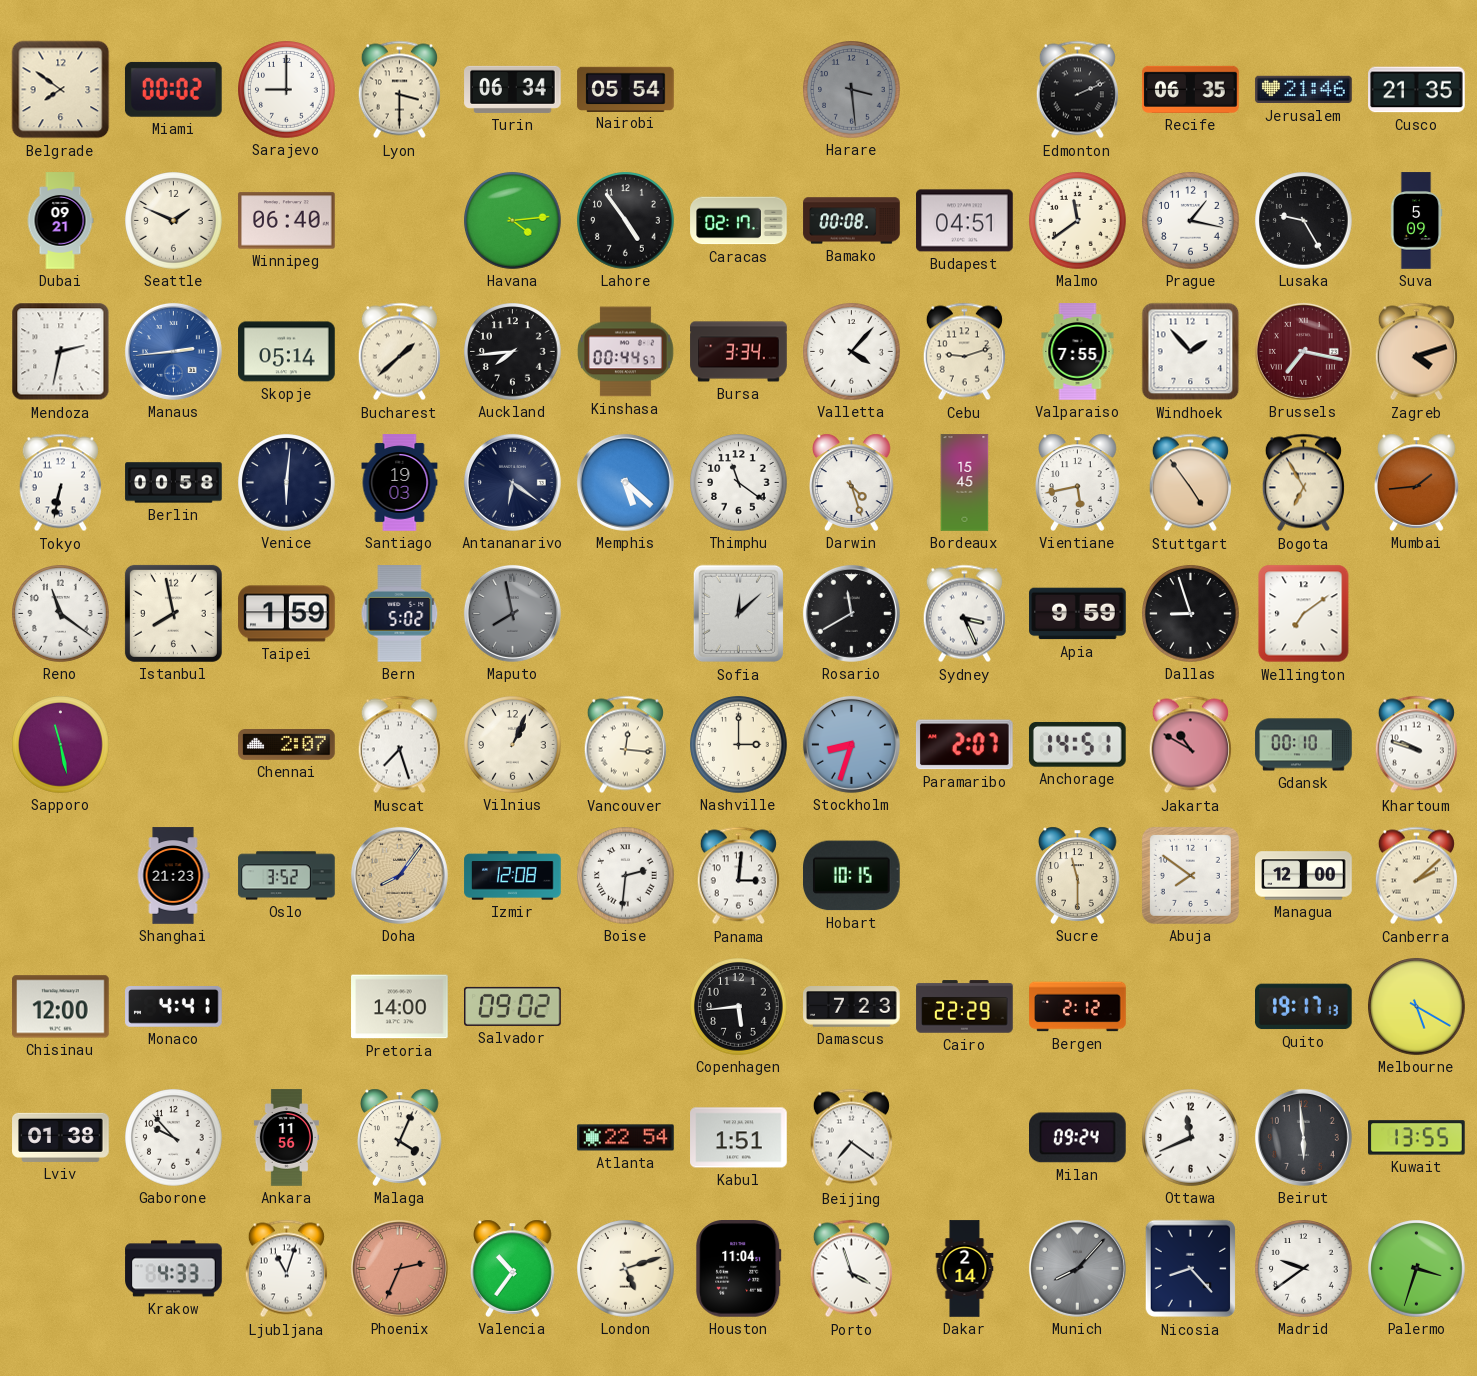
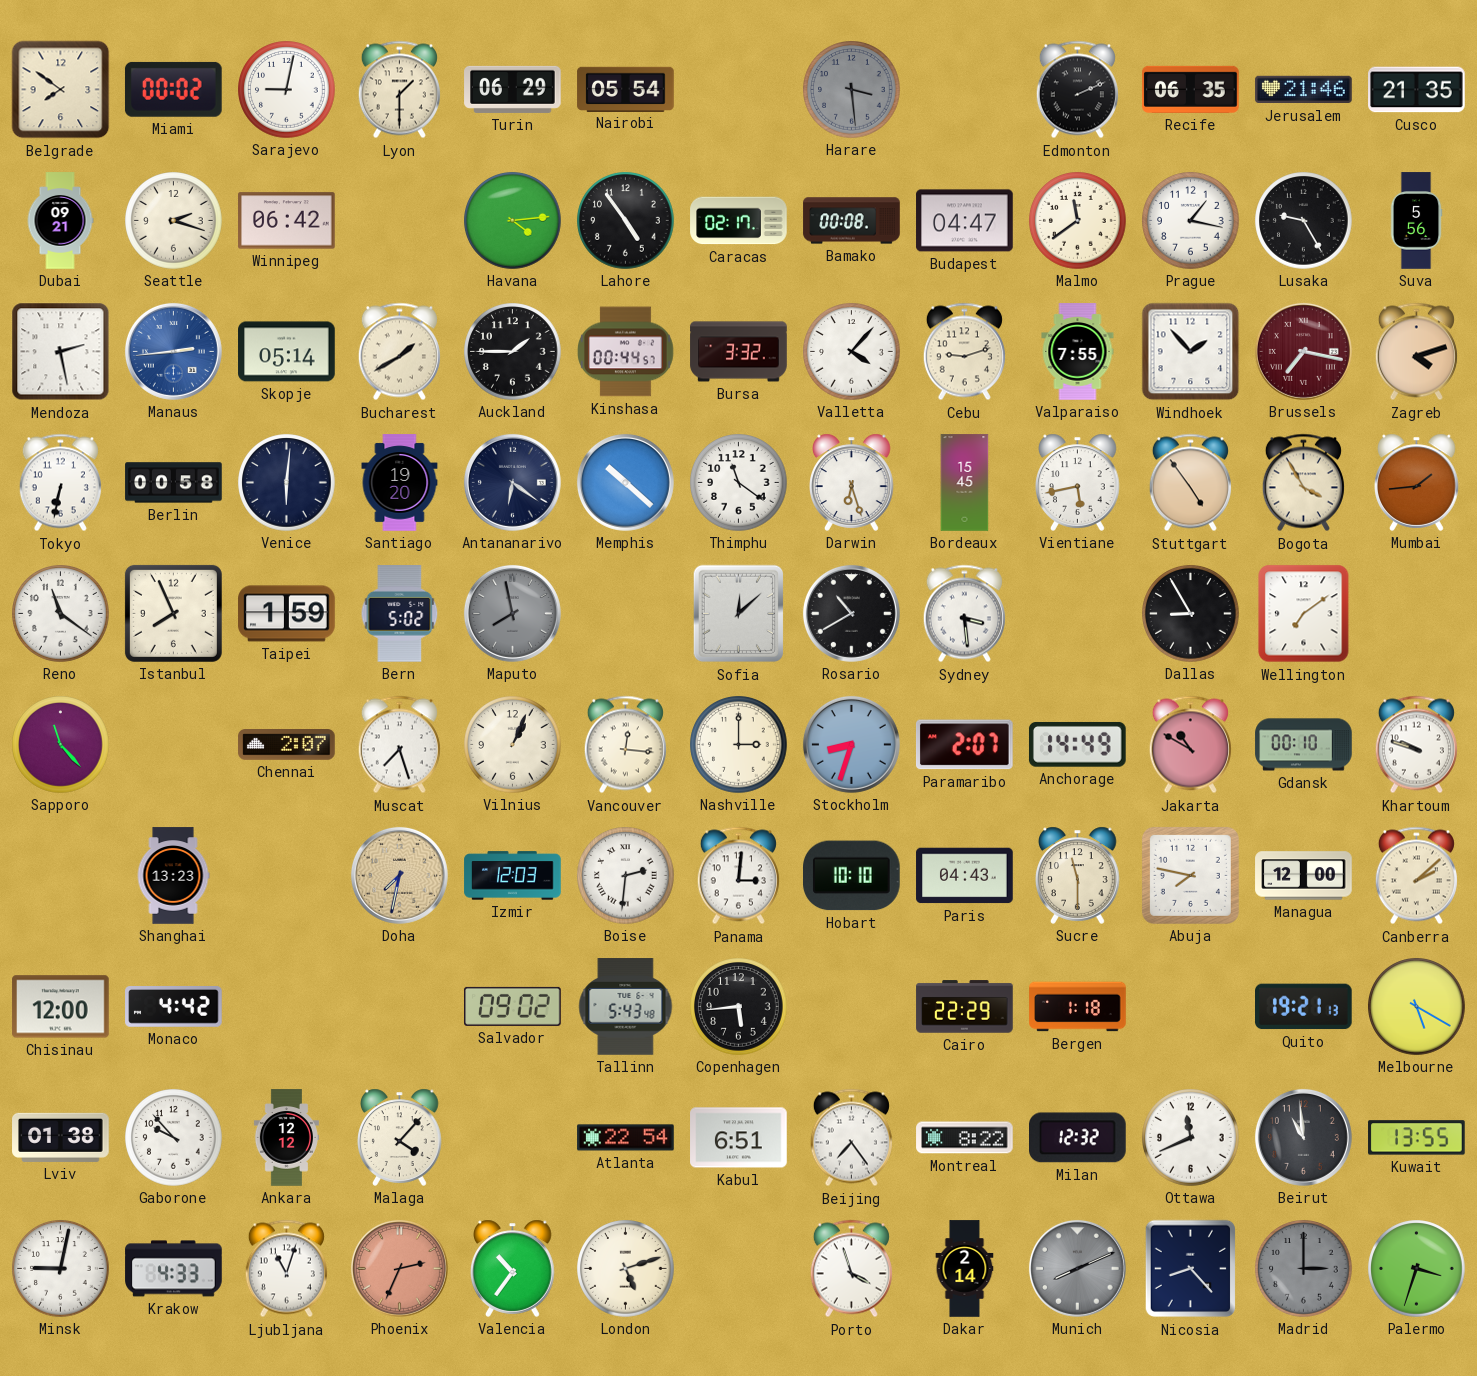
Sarajevo: 9:00 -> 9:02
Lyon: 3:30 -> 1:30
Turin: 06:34 -> 06:29
Seattle: 1:49 -> 2:18
Winnipeg: 06:40 -> 06:42
Budapest: 04:51 -> 04:47
Suva: 5:09 -> 5:56
Mendoza: 2:32 -> 2:28
Bucharest: 1:38 -> 1:40
Auckland: 7:44 -> 1:45
Bursa: 3:34 -> 3:32
Santiago: 19:03 -> 19:20
Memphis: 5:22 -> 10:22
Darwin: 4:27 -> 6:27
Bogota: 6:55 -> 3:55
Istanbul: 7:58 -> 7:56
Rosario: 11:40 -> 10:40
Sydney: 3:26 -> 3:29
Apia: 9:59 -> none
Dallas: 8:57 -> 8:55
Sapporo: 11:28 -> 11:23
Anchorage: 14:51 -> 14:49
Shanghai: 21:23 -> 13:23
Oslo: 3:52 -> none
Doha: 8:06 -> 7:32
Izmir: 12:08 -> 12:03
Hobart: 10:15 -> 10:10
Paris: none -> 04:43
Abuja: 7:51 -> 7:47
Monaco: 4:41 -> 4:42
Pretoria: 14:00 -> none
Tallinn: none -> 5:43
Damascus: 7:23 -> none
Bergen: 2:12 -> 1:18
Quito: 19:17 -> 19:21
Ankara: 11:56 -> 12:12
Malaga: 4:04 -> 4:07
Kabul: 1:51 -> 6:51
Beijing: 7:21 -> 7:24
Montreal: none -> 8:22
Milan: 09:24 -> 12:32
Beirut: 5:59 -> 10:59
Minsk: none -> 9:02
Houston: 11:04 -> none
Munich: 8:07 -> 8:11
Madrid: 9:39 -> 3:00
Madrid dial: white -> grey
